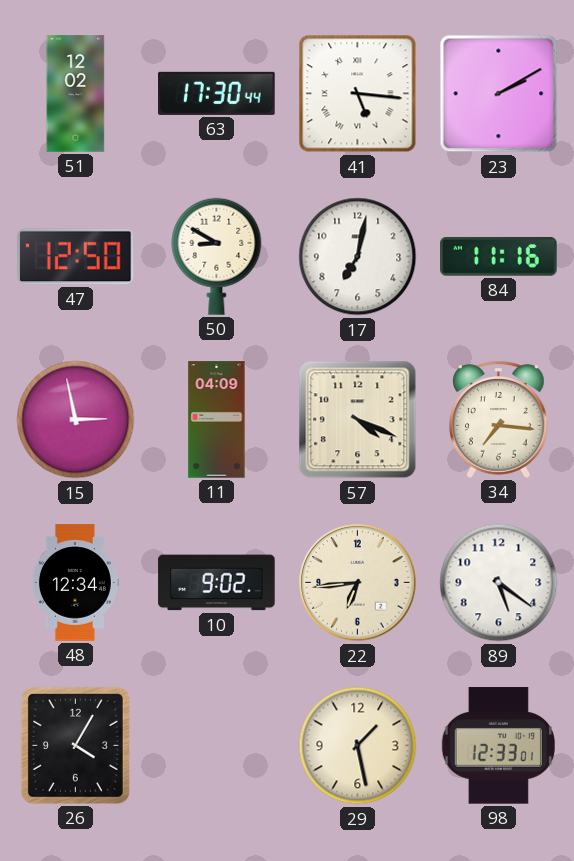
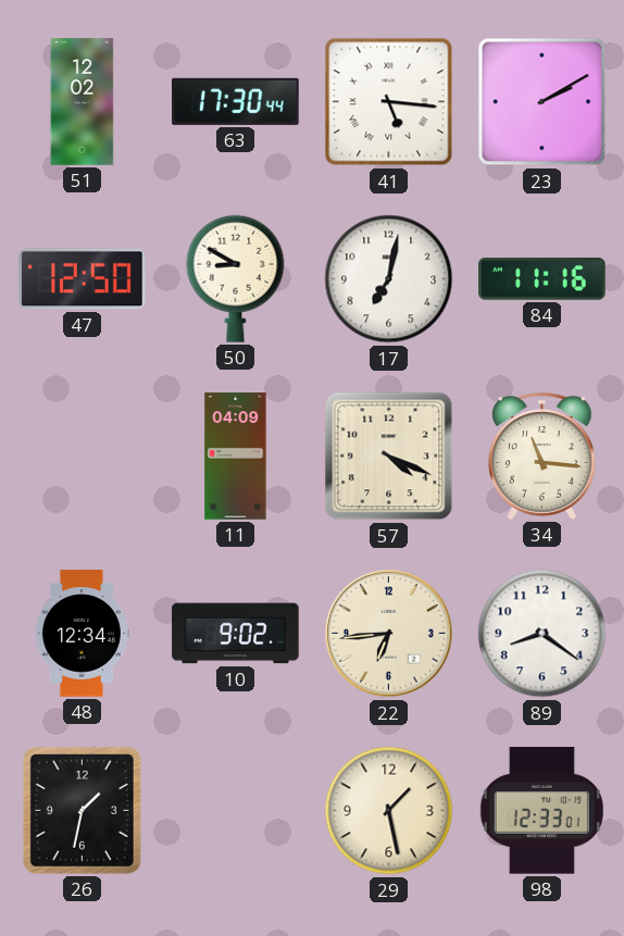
15: 2:58 -> none
34: 7:16 -> 11:16
89: 5:21 -> 8:21
26: 4:05 -> 1:32
